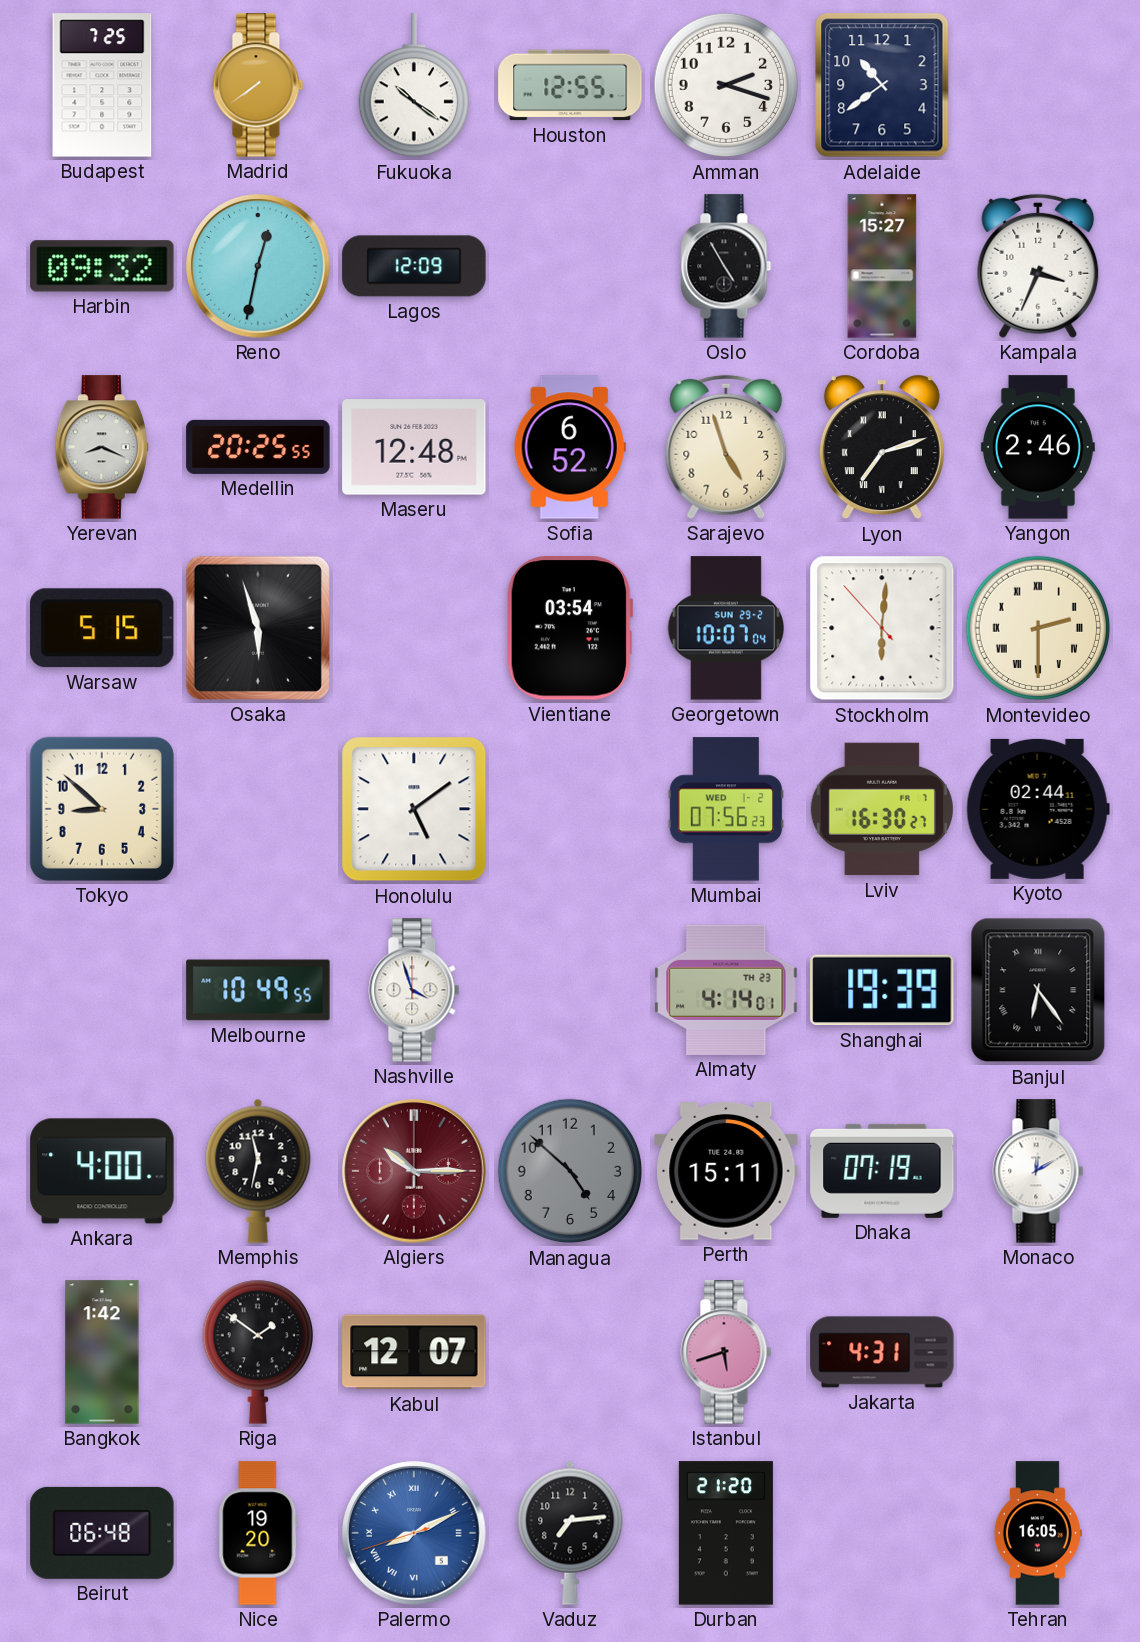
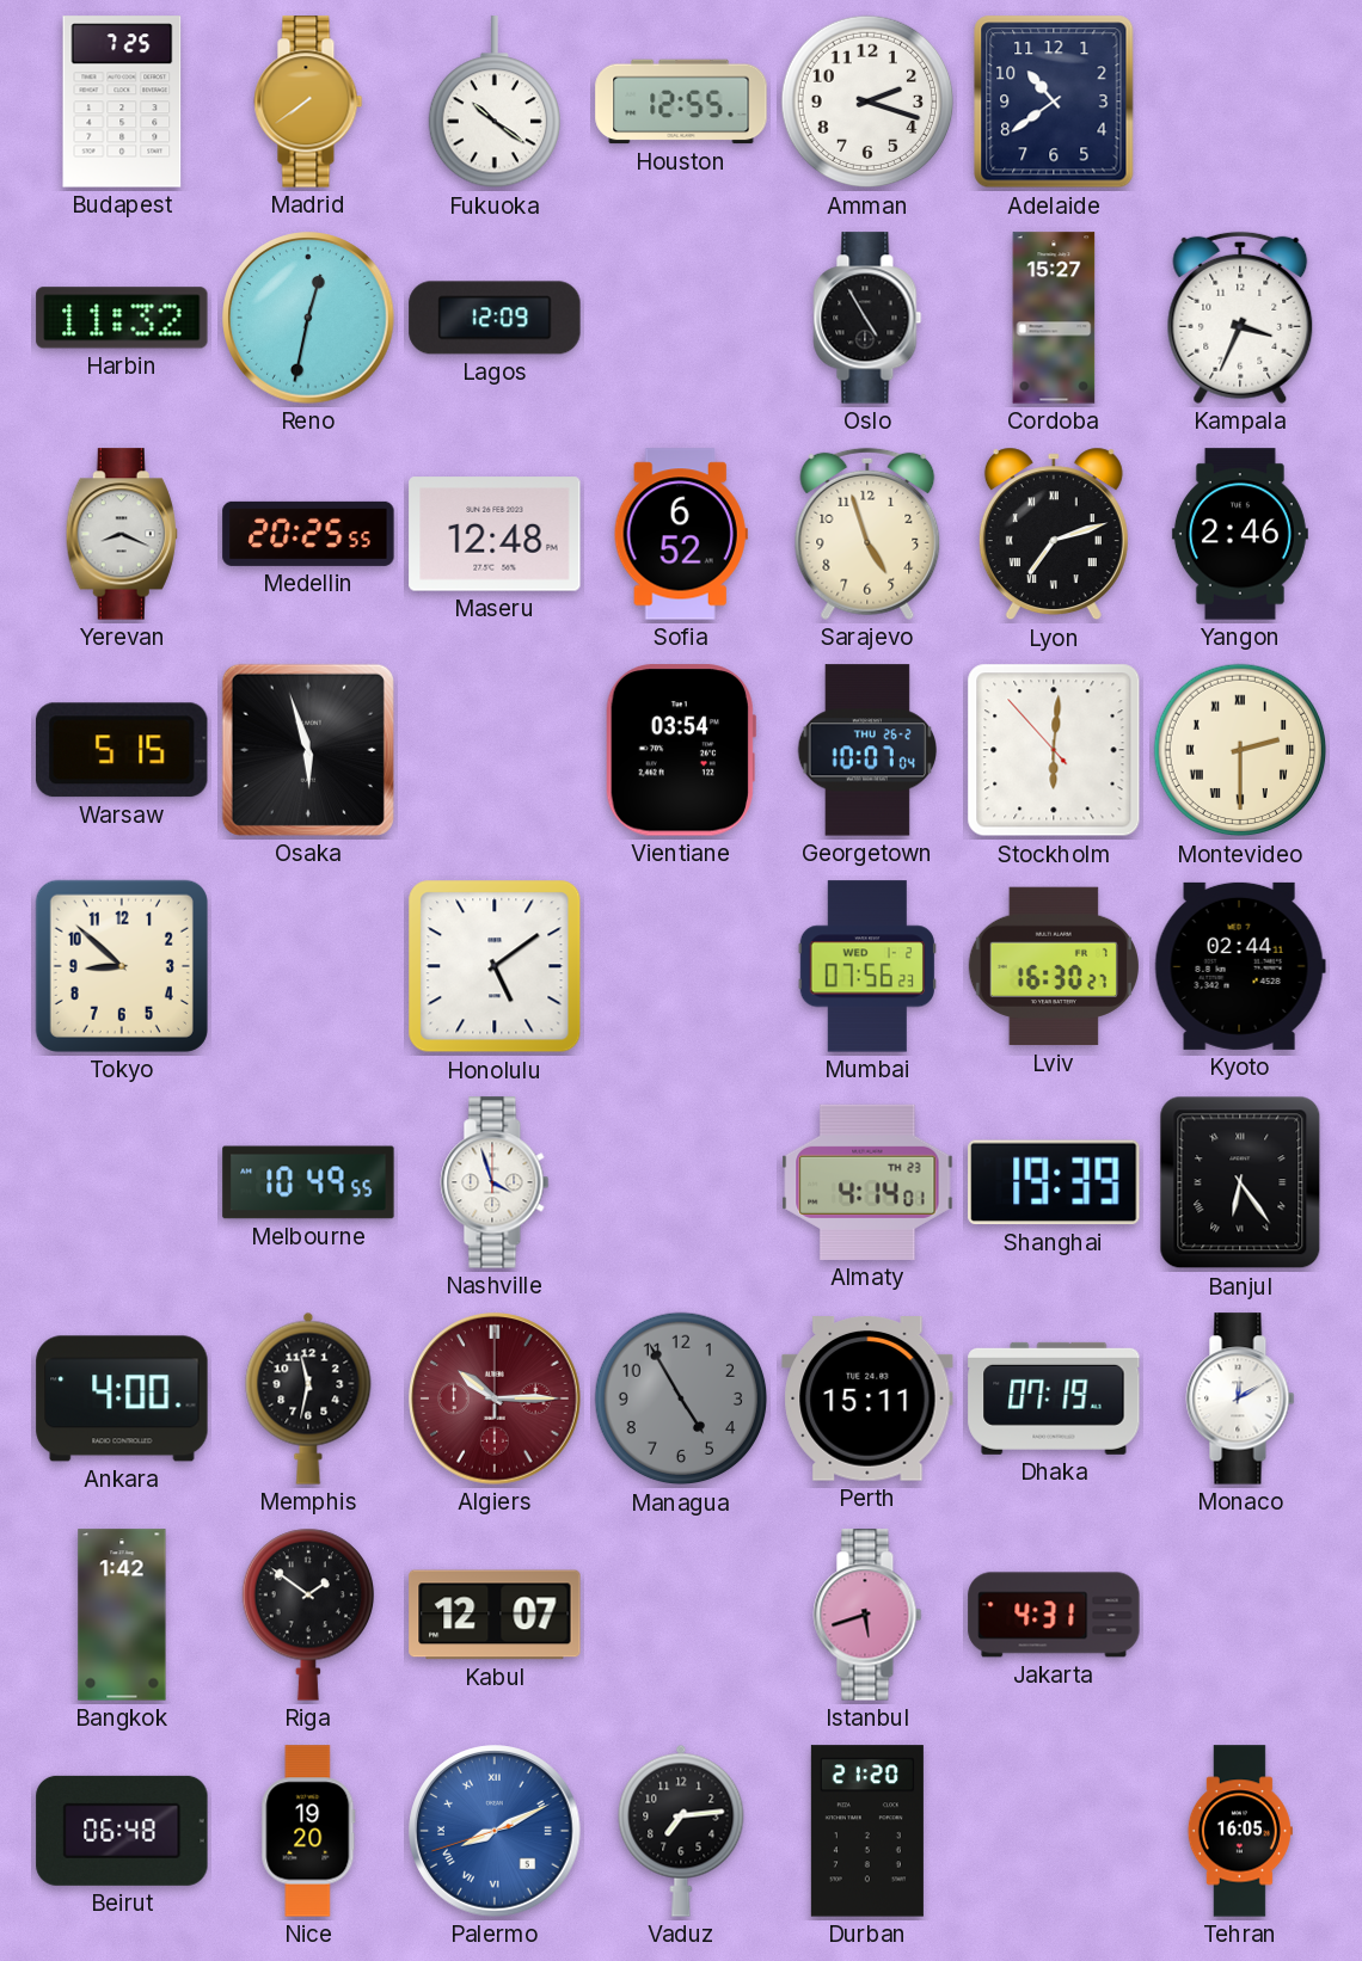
Harbin: 09:32 -> 11:32
Georgetown date: SUN 29-2 -> THU 26-2
Managua: 4:52 -> 4:55
